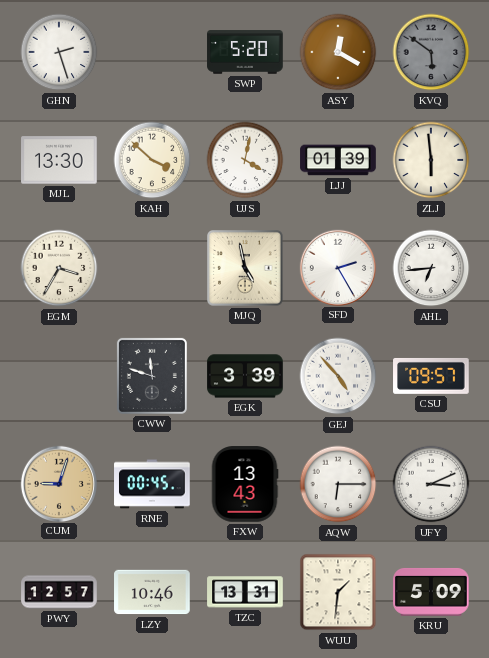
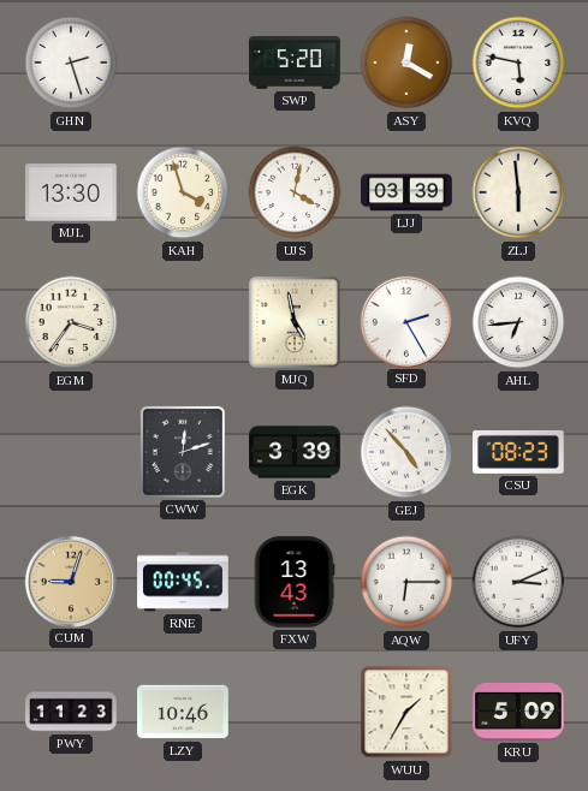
KVQ: 5:51 -> 5:47
KVQ dial: grey -> white
KAH: 3:52 -> 3:57
LJJ: 01:39 -> 03:39
EGM: 3:35 -> 3:36
CWW: 11:48 -> 12:12
CSU: 09:57 -> 08:23
PWY: 12:57 -> 11:23
TZC: 13:31 -> none
WUU: 1:31 -> 1:35
